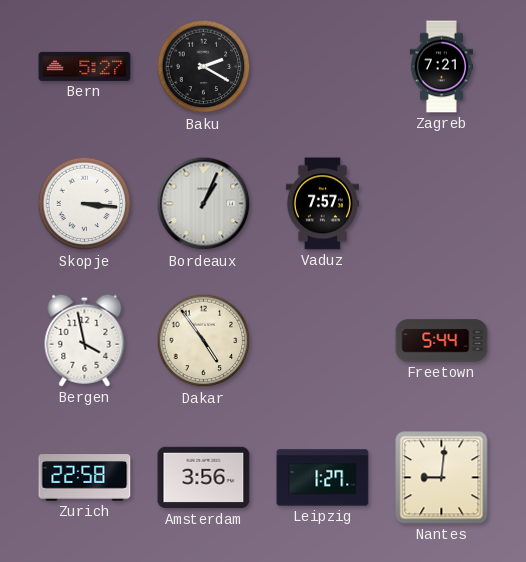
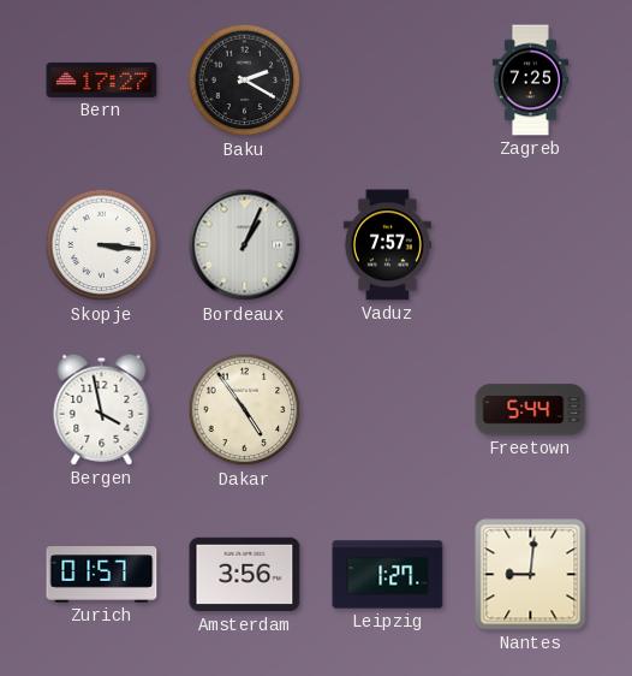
Bern: 5:27 -> 17:27
Zagreb: 7:21 -> 7:25
Zurich: 22:58 -> 01:57
